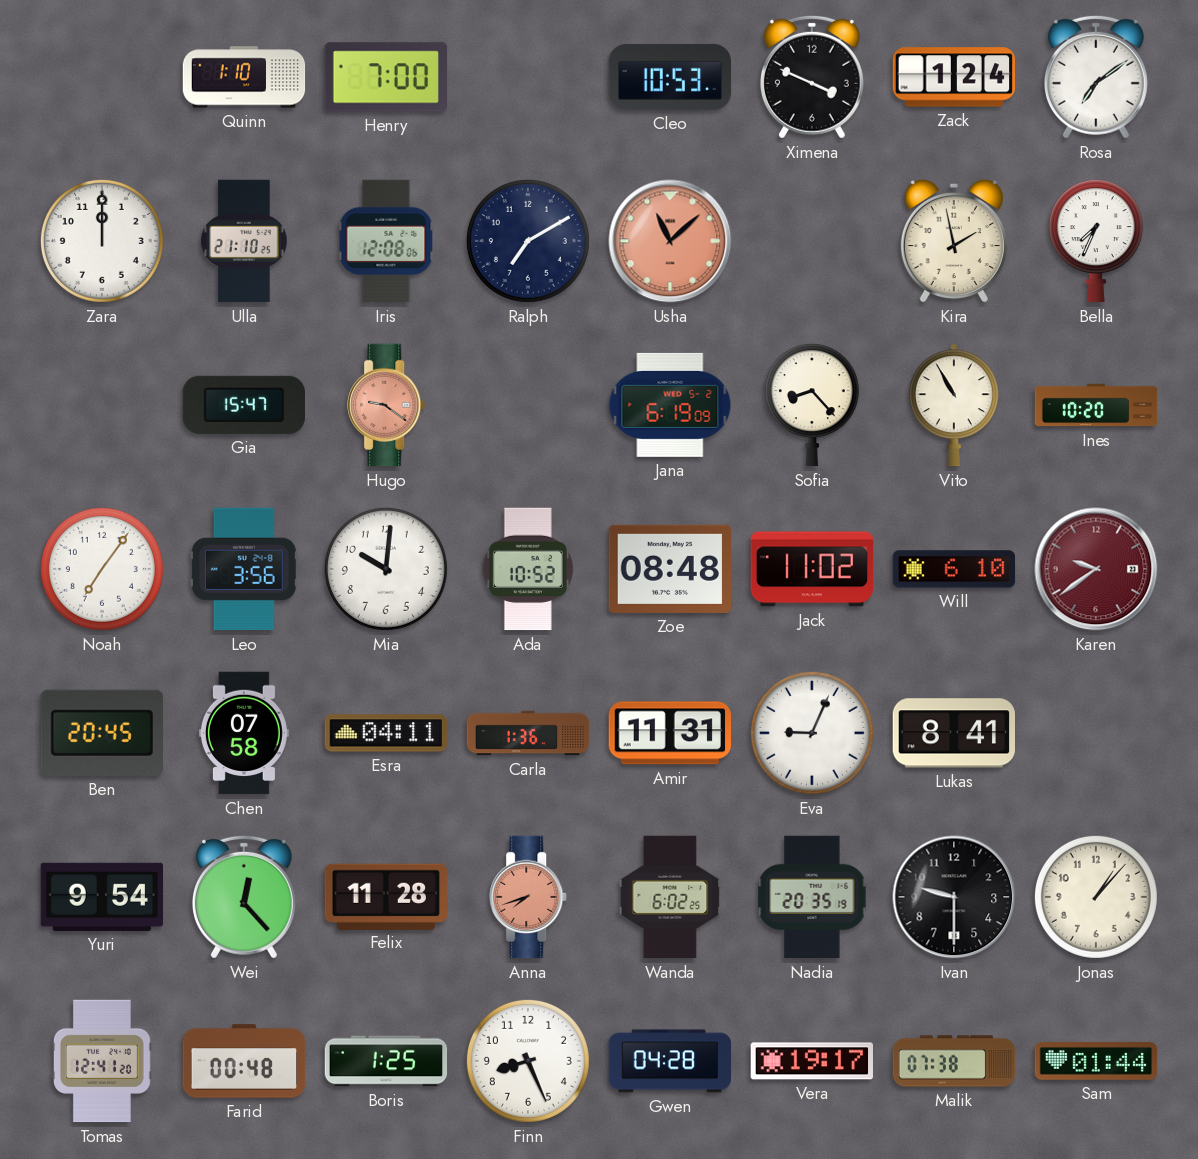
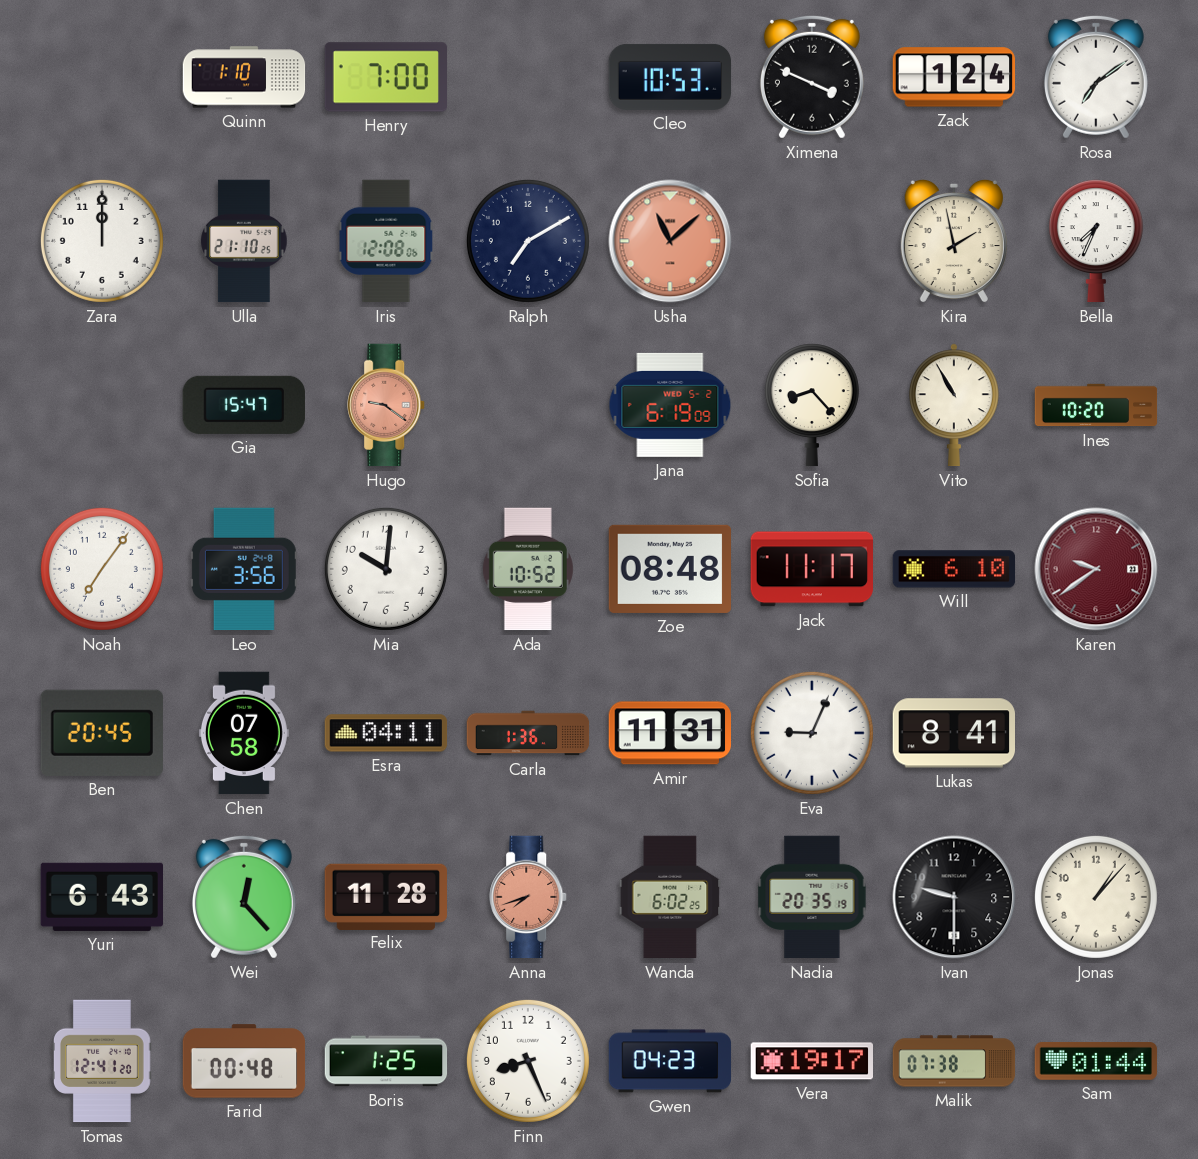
Jack: 11:02 -> 11:17
Yuri: 9:54 -> 6:43
Gwen: 04:28 -> 04:23
